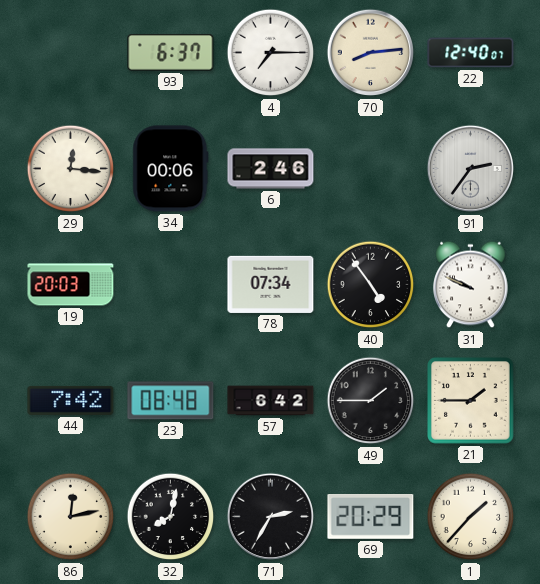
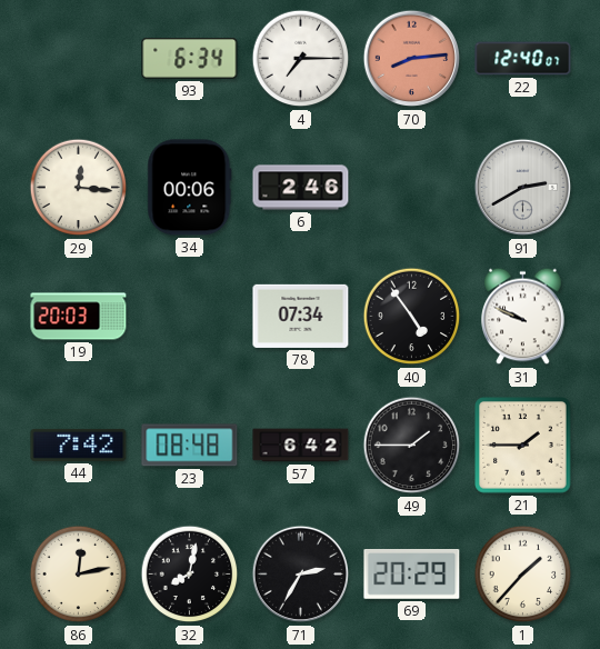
93: 6:37 -> 6:34
70 dial: cream -> salmon
91: 2:36 -> 2:40
